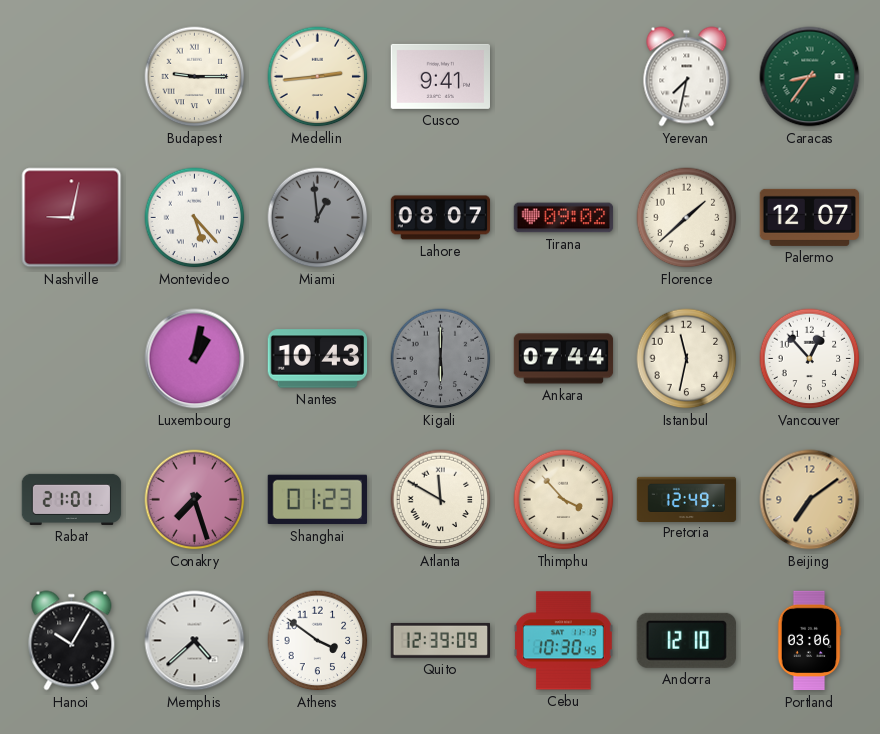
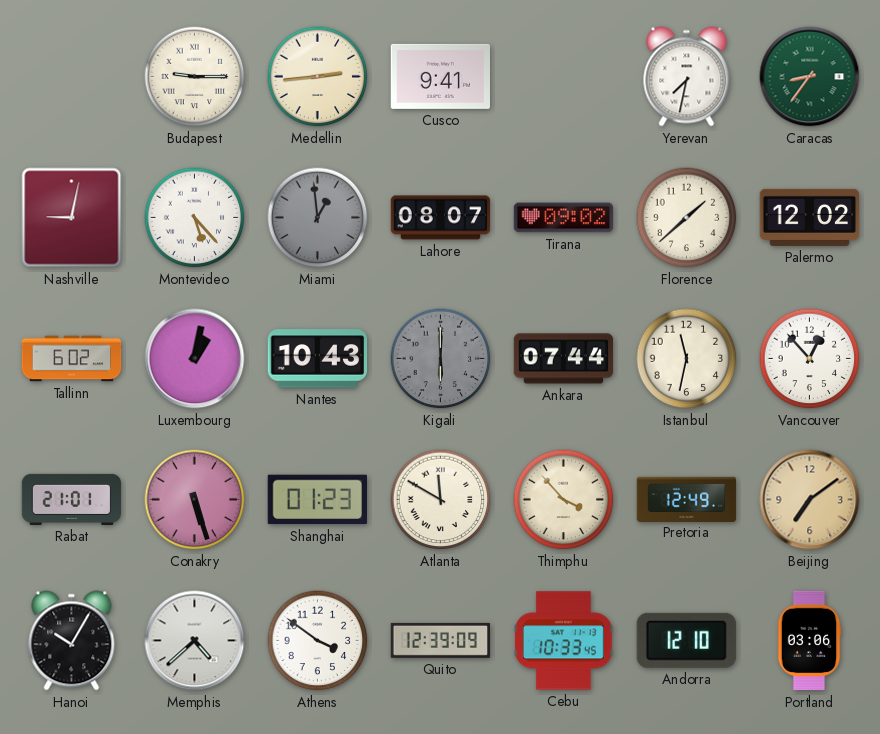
Palermo: 12:07 -> 12:02
Tallinn: none -> 6:02
Conakry: 7:27 -> 5:27
Cebu: 10:30 -> 10:33
